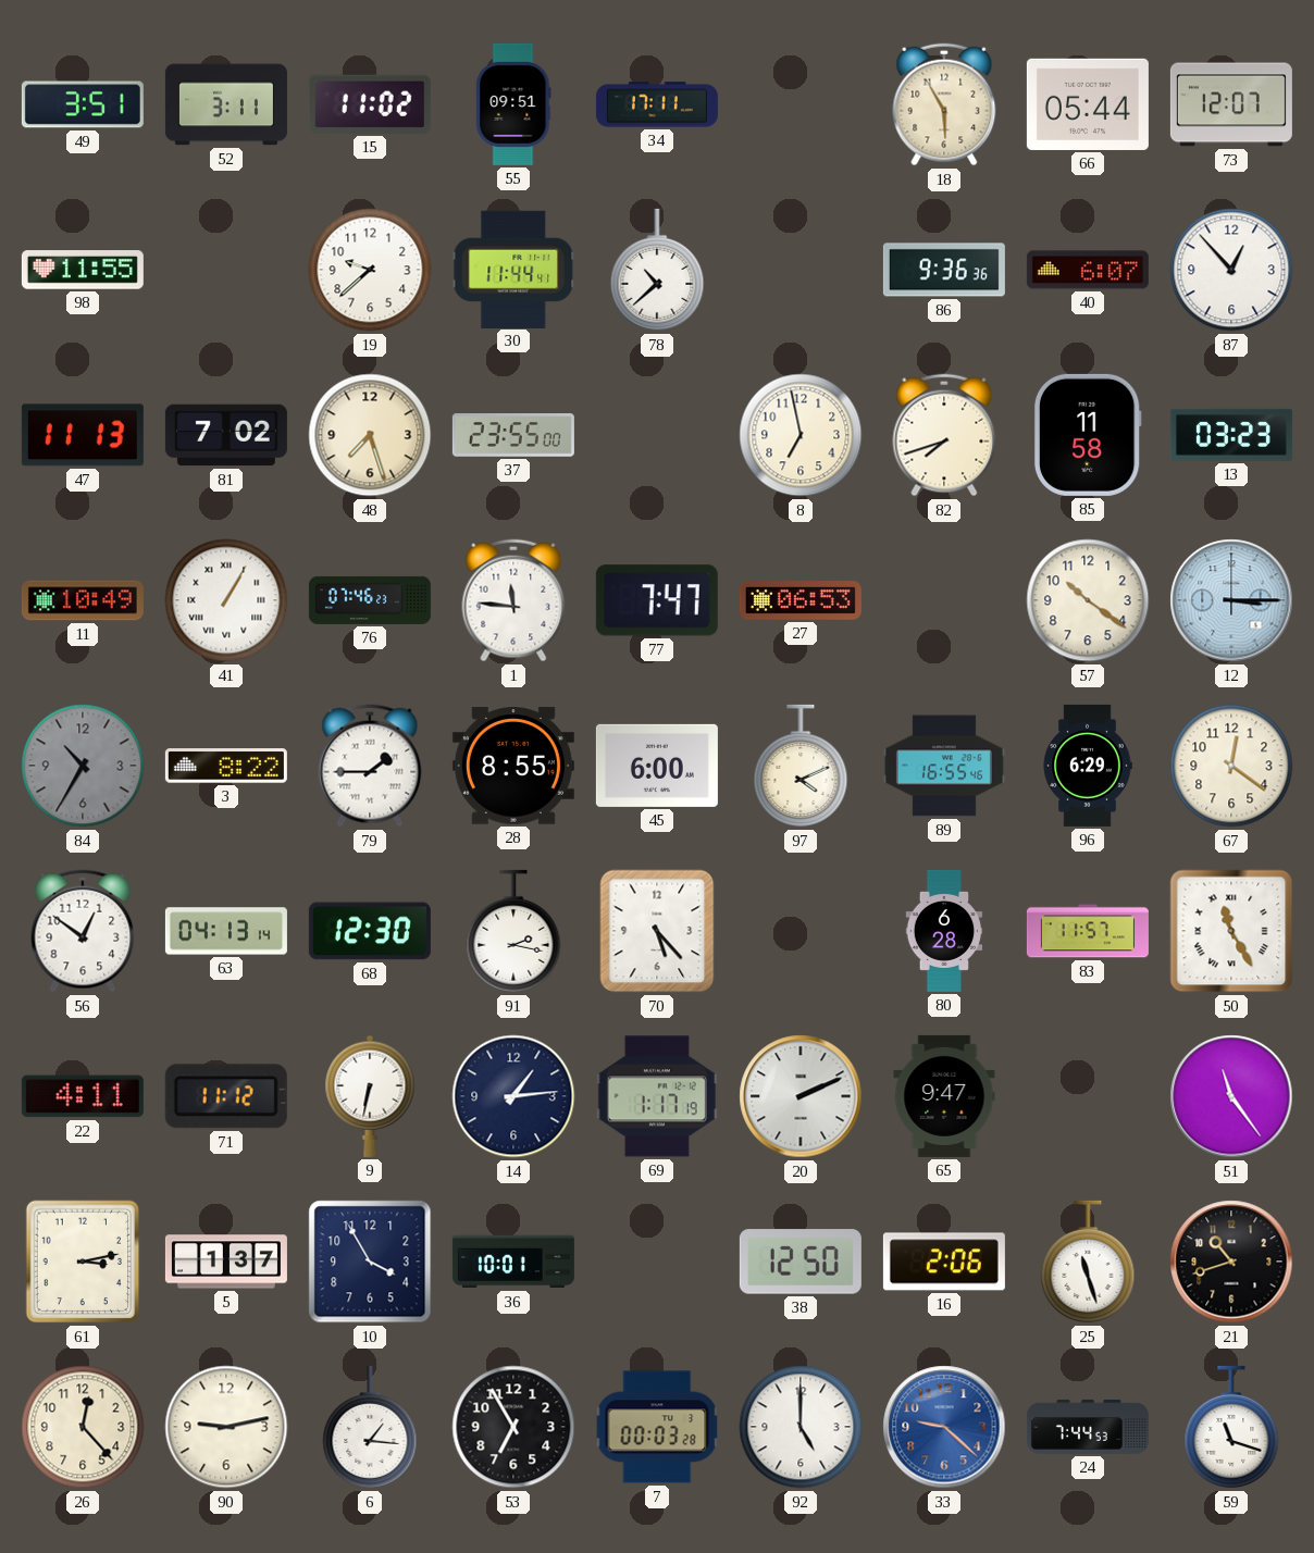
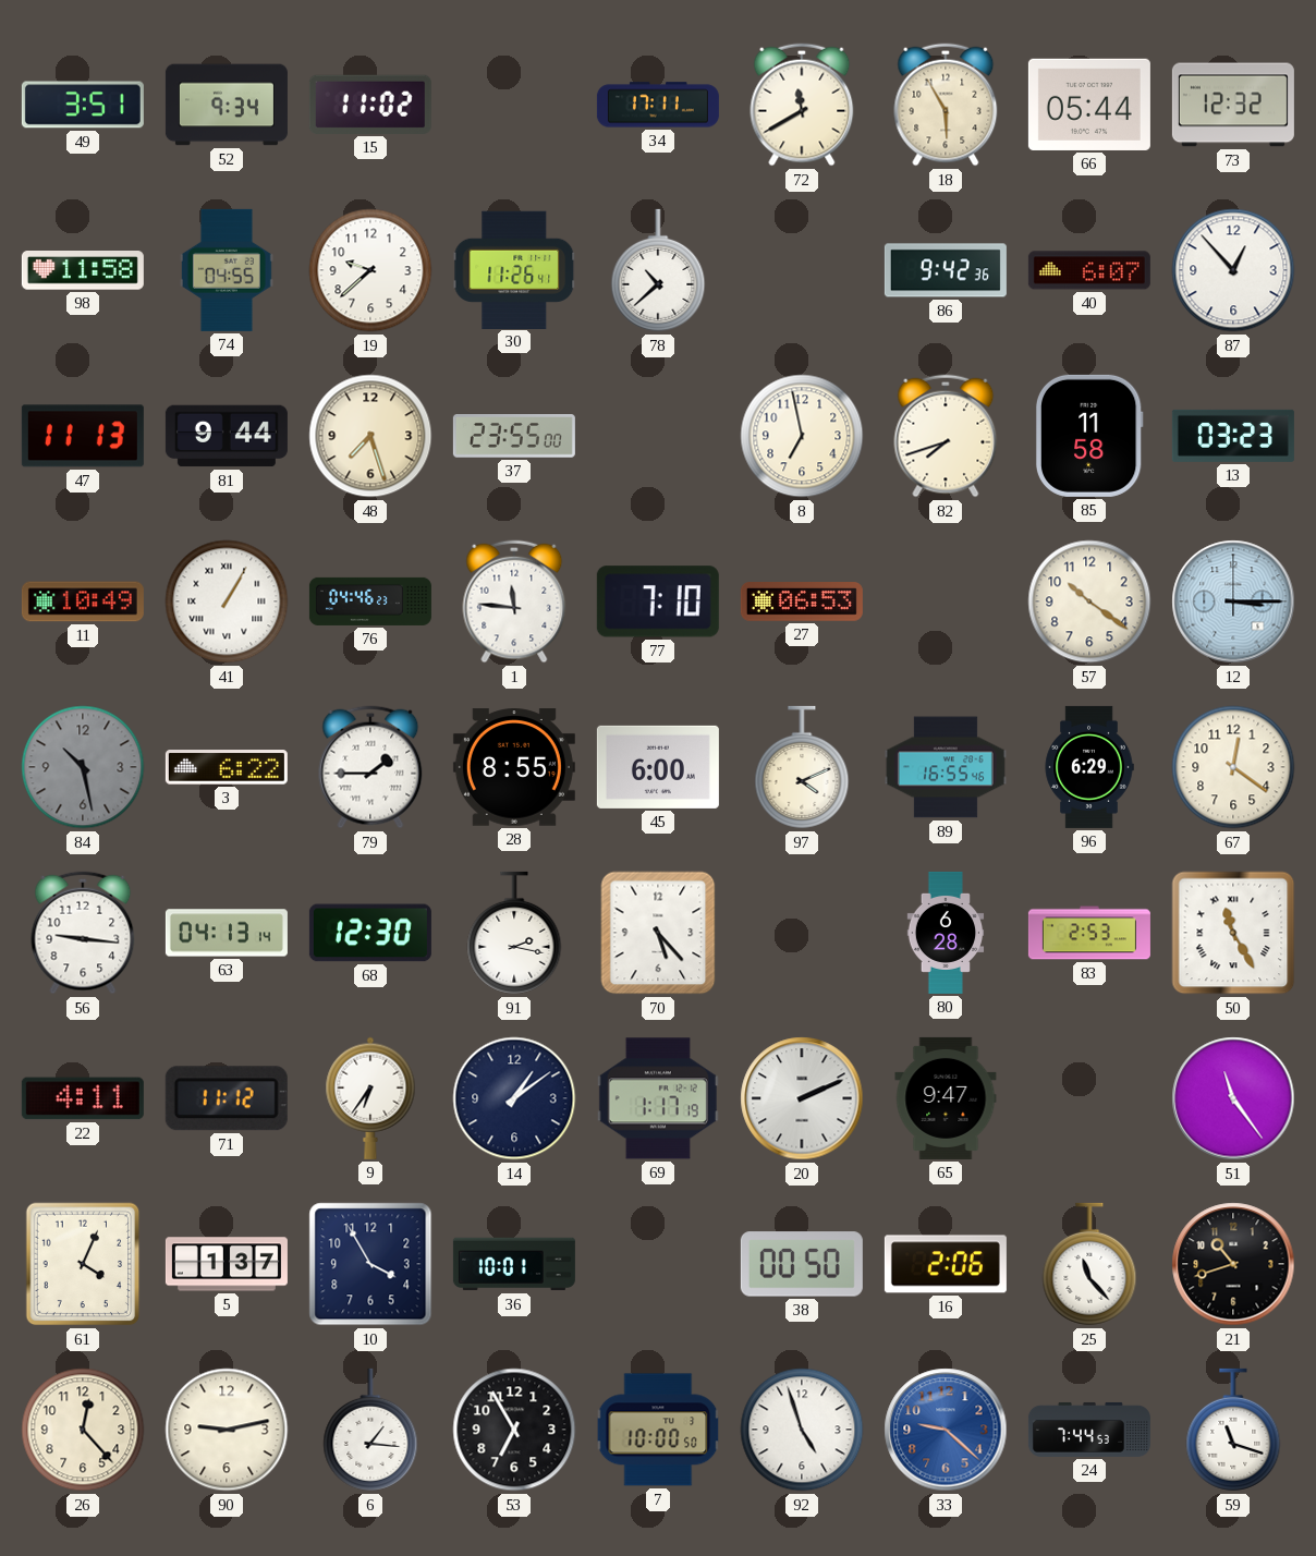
52: 3:11 -> 9:34
55: 09:51 -> none
72: none -> 11:40
73: 12:07 -> 12:32
98: 11:55 -> 11:58
74: none -> 04:55
30: 11:44 -> 11:26
86: 9:36 -> 9:42
81: 7:02 -> 9:44
76: 07:46 -> 04:46
77: 7:47 -> 7:10
84: 10:35 -> 10:28
3: 8:22 -> 6:22
56: 12:51 -> 9:16
83: 11:57 -> 2:53
9: 6:32 -> 6:36
14: 1:14 -> 1:09
61: 3:13 -> 4:04
38: 12:50 -> 00:50
25: 11:27 -> 11:23
7: 00:03 -> 10:00
92: 5:00 -> 4:57
